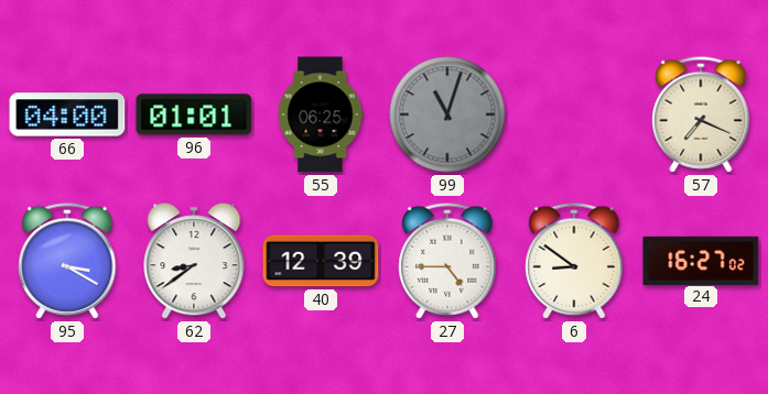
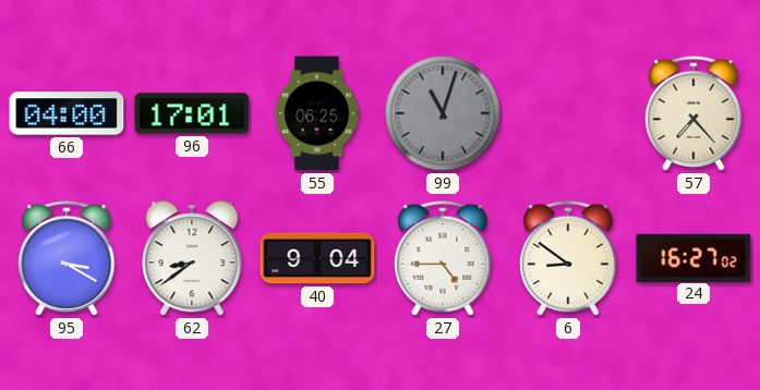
96: 01:01 -> 17:01
57: 7:19 -> 7:23
40: 12:39 -> 9:04
